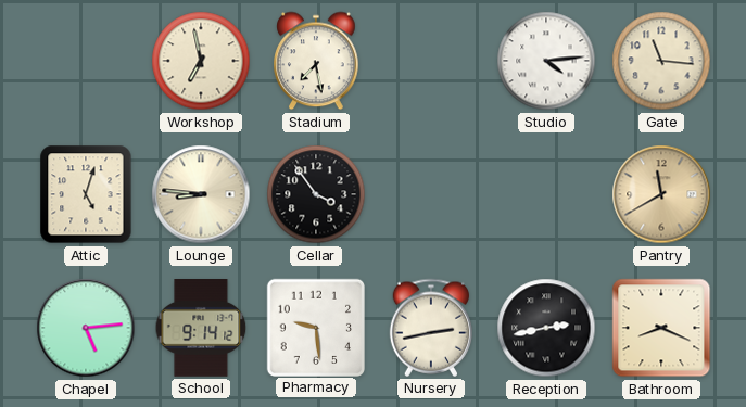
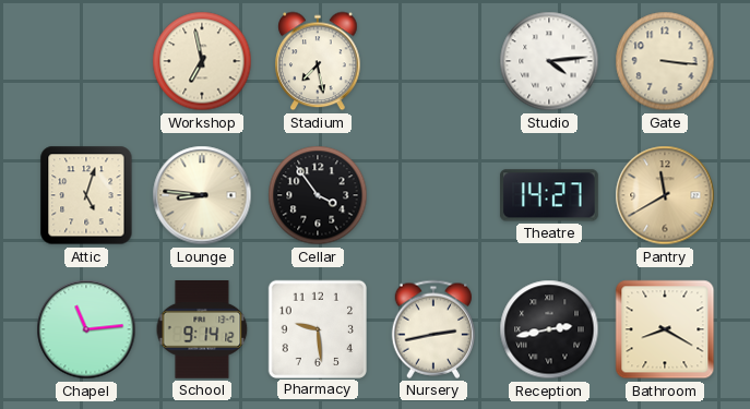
Gate: 11:16 -> 3:16
Theatre: none -> 14:27
Chapel: 5:14 -> 11:14
Bathroom: 8:19 -> 8:20
